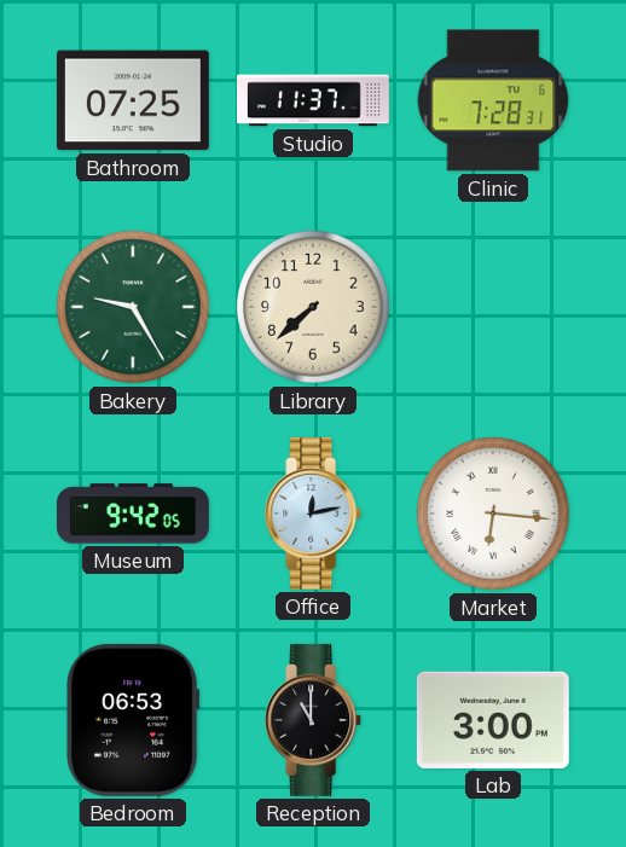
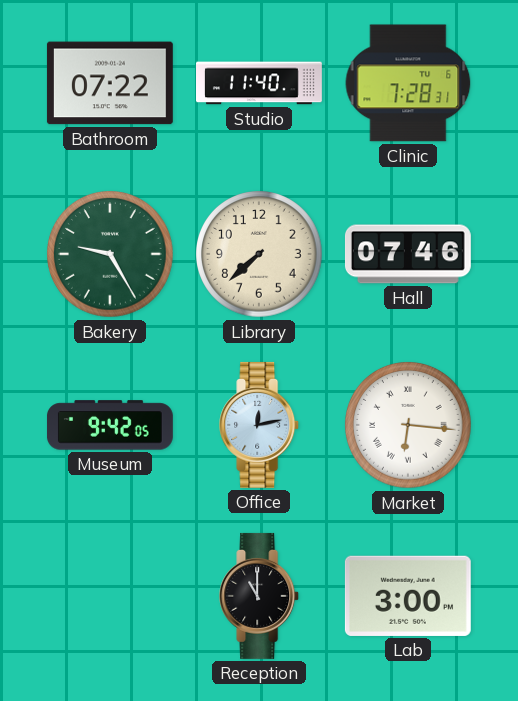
Bathroom: 07:25 -> 07:22
Studio: 11:37 -> 11:40
Hall: none -> 07:46
Bedroom: 06:53 -> none
